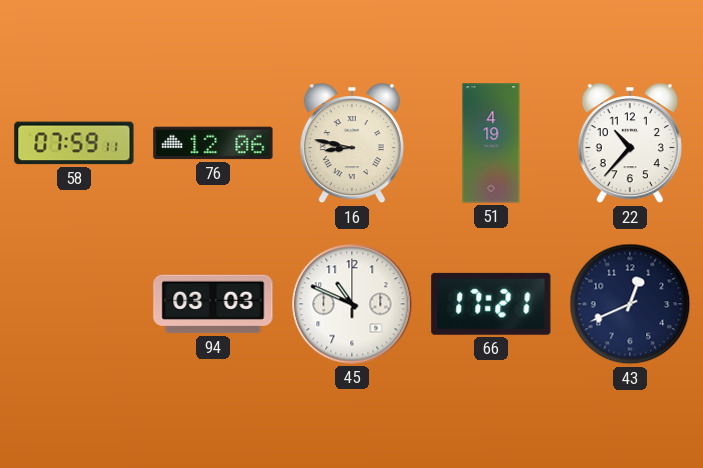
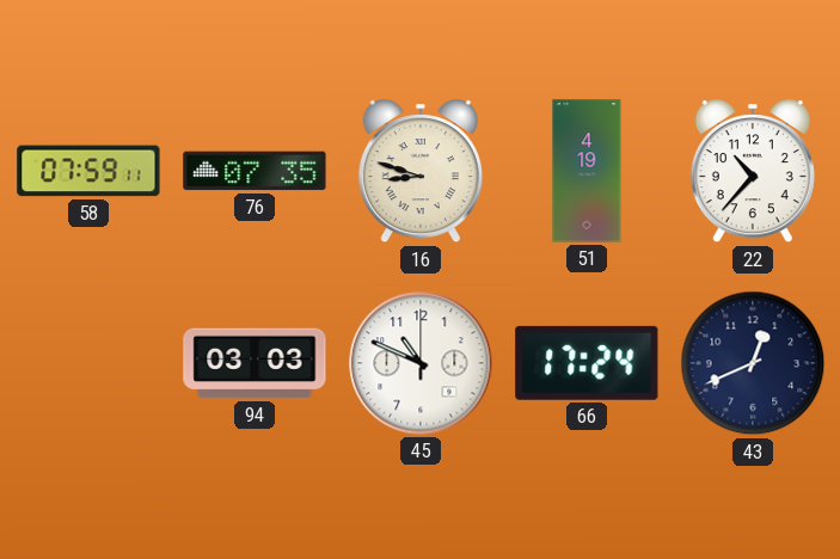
76: 12:06 -> 07:35
16: 8:47 -> 8:48
66: 17:21 -> 17:24
